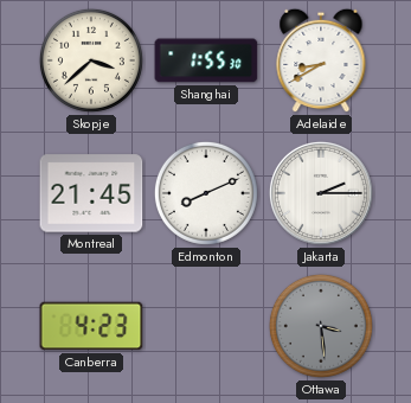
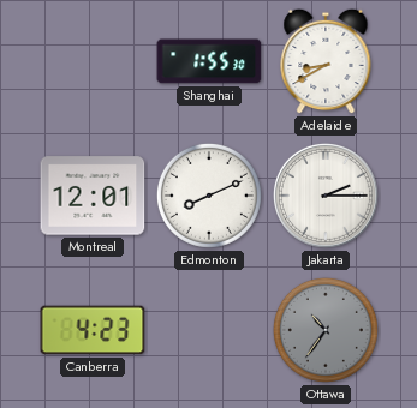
Skopje: 3:38 -> none
Montreal: 21:45 -> 12:01
Ottawa: 3:29 -> 10:36
